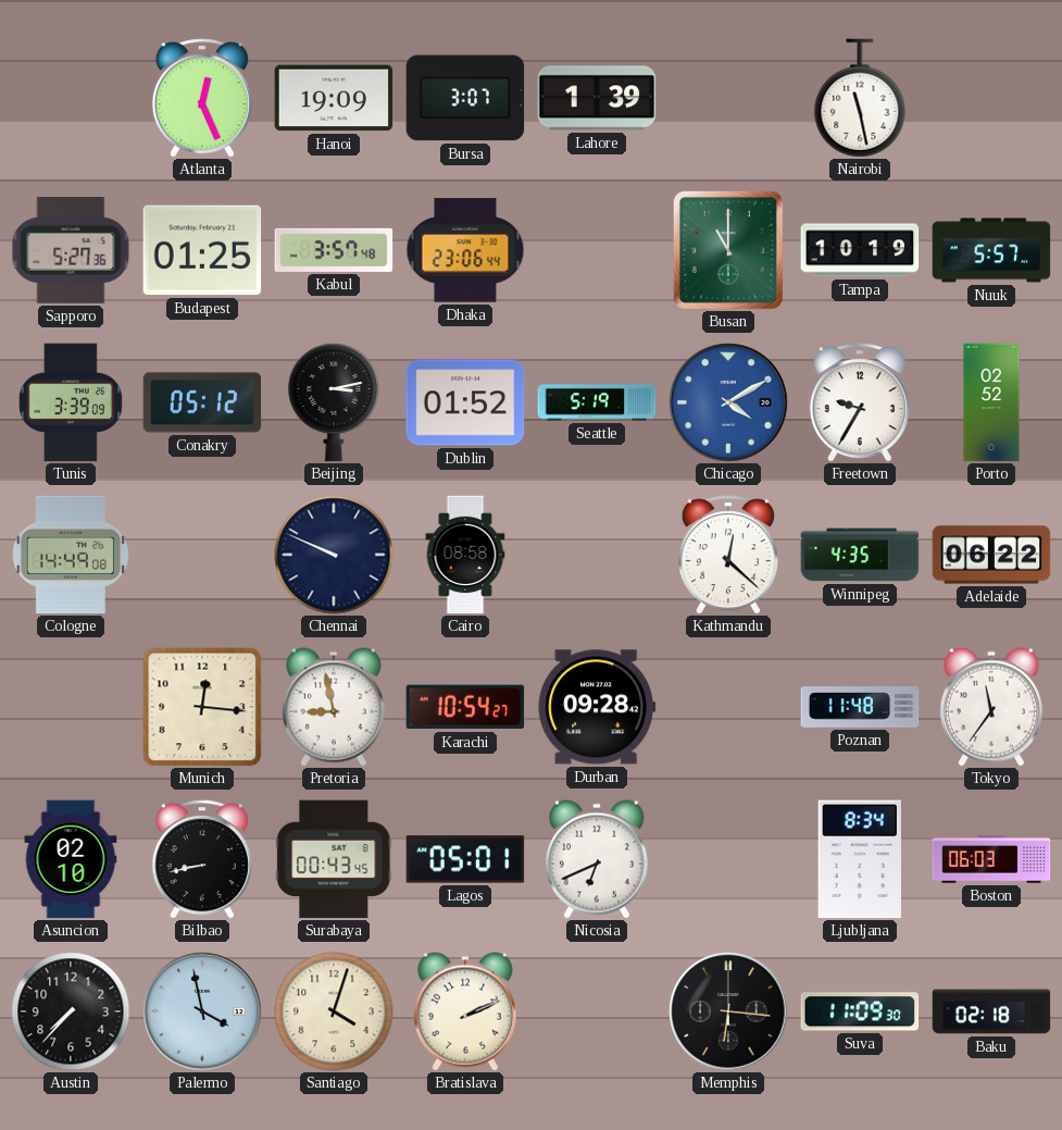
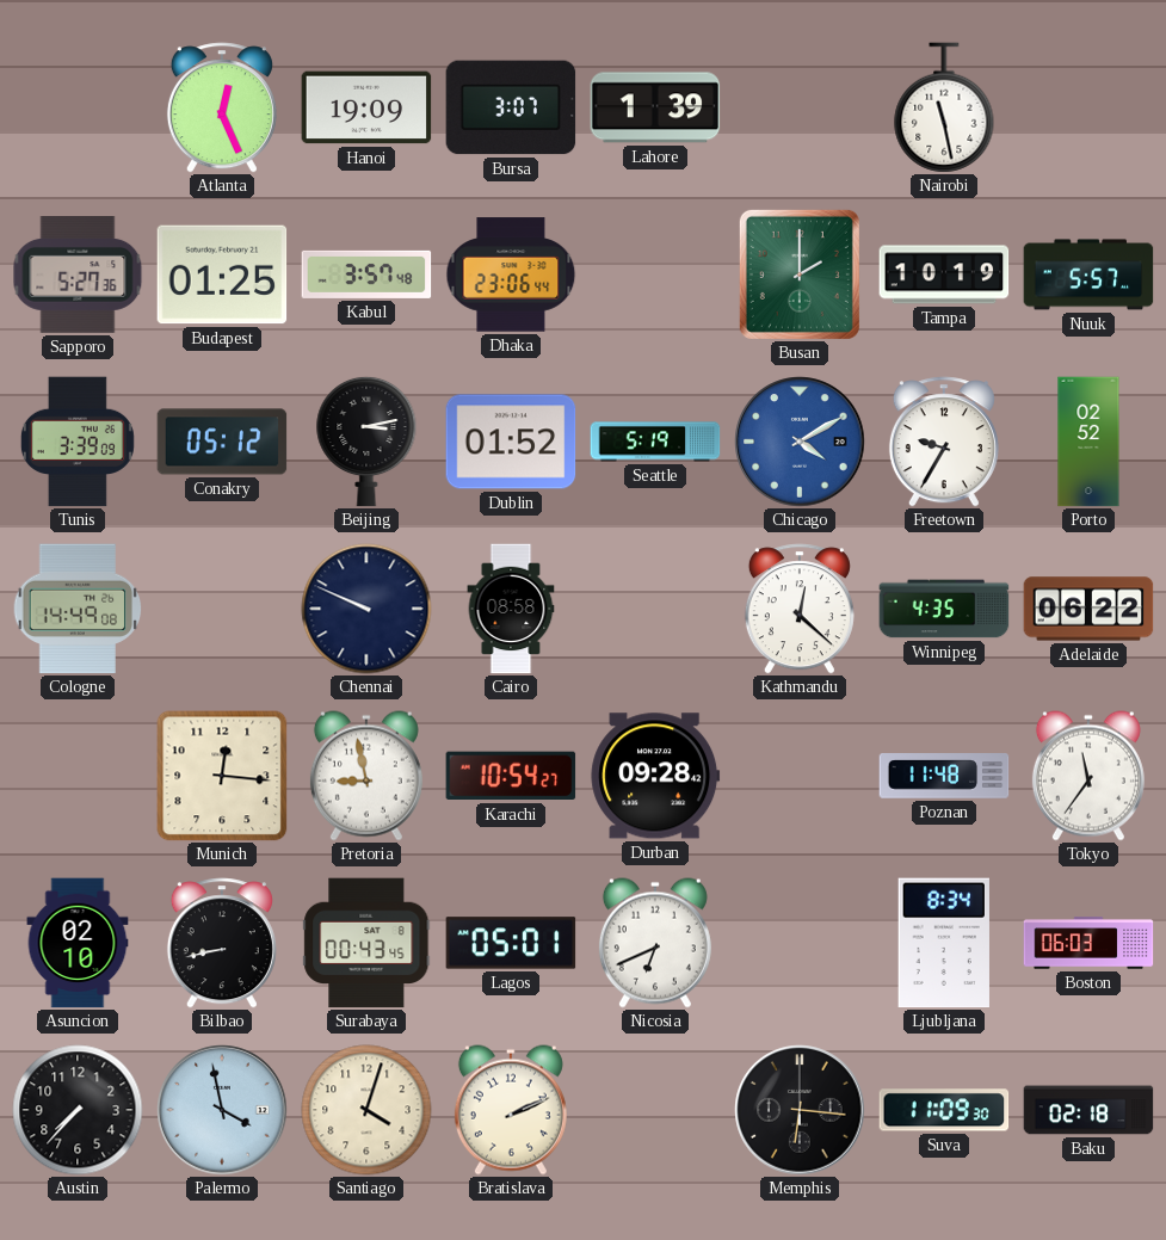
Busan: 11:00 -> 2:00
